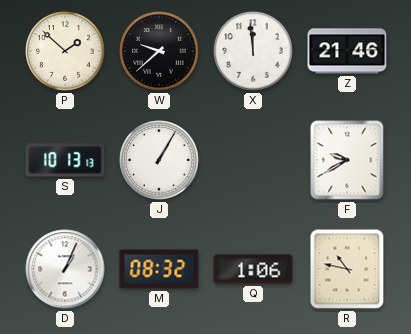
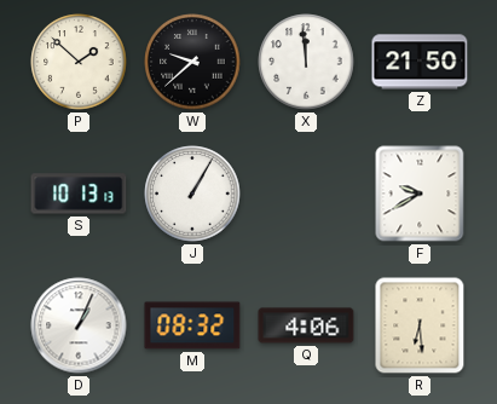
Z: 21:46 -> 21:50
Q: 1:06 -> 4:06
R: 10:47 -> 6:29
